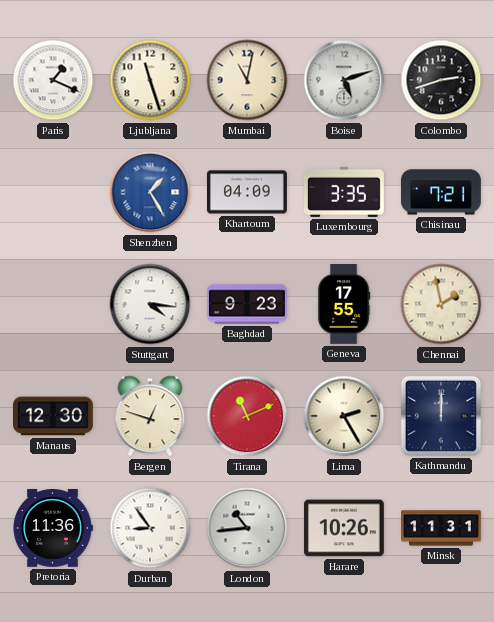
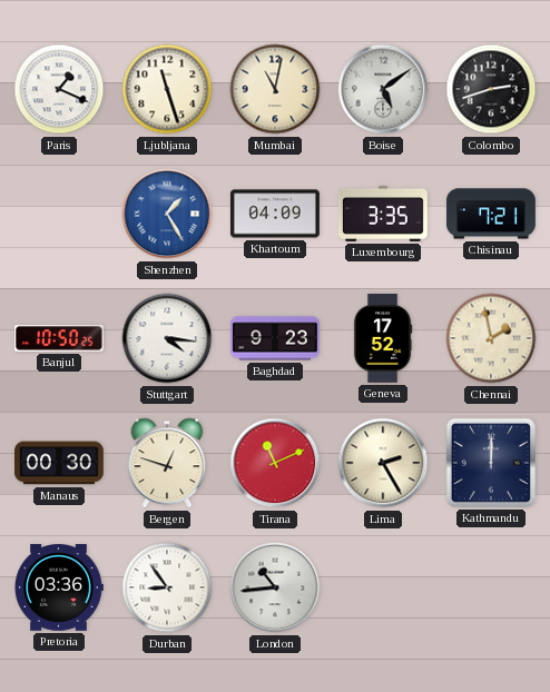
Boise: 5:12 -> 5:09
Banjul: none -> 10:50
Geneva: 17:55 -> 17:52
Manaus: 12:30 -> 00:30
Pretoria: 11:36 -> 03:36
Harare: 10:26 -> none
Minsk: 11:31 -> none
